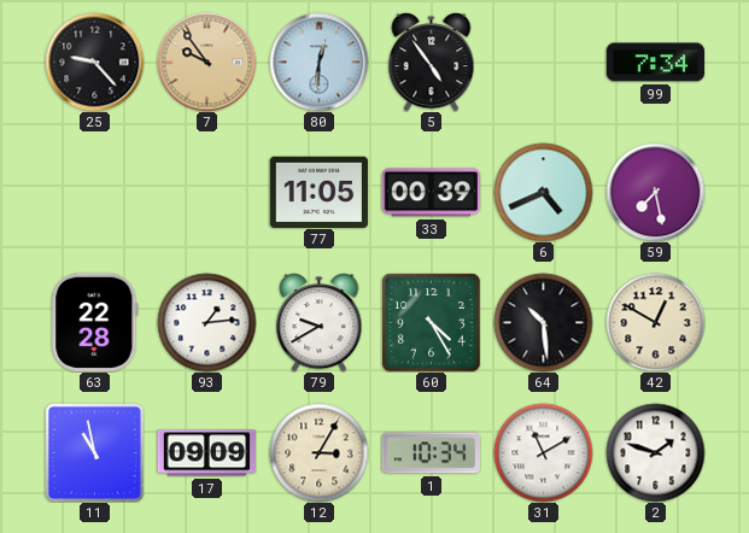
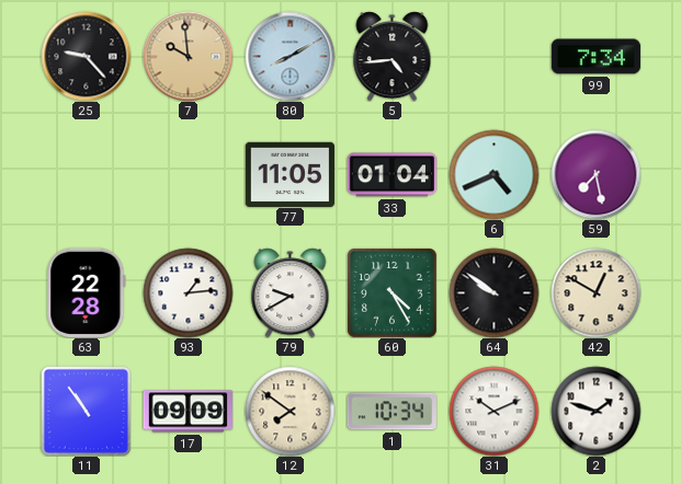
7: 9:54 -> 9:59
80: 12:31 -> 8:10
5: 4:54 -> 4:44
33: 00:39 -> 01:04
64: 10:29 -> 9:51
11: 10:58 -> 10:54
12: 3:05 -> 7:51
31: 11:10 -> 10:11
